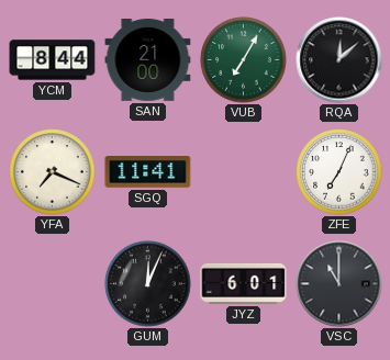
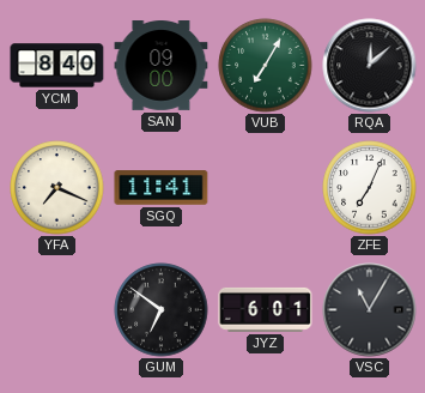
YCM: 8:44 -> 8:40
SAN: 21:00 -> 09:00
GUM: 12:04 -> 6:51
VSC: 11:00 -> 11:05
